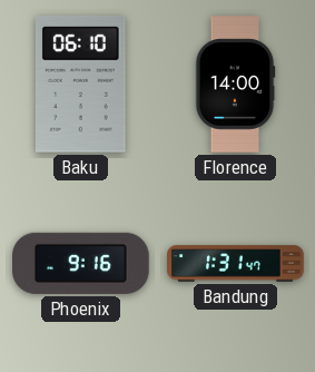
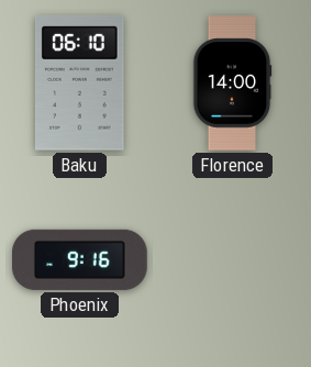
Bandung: 1:31 -> none
